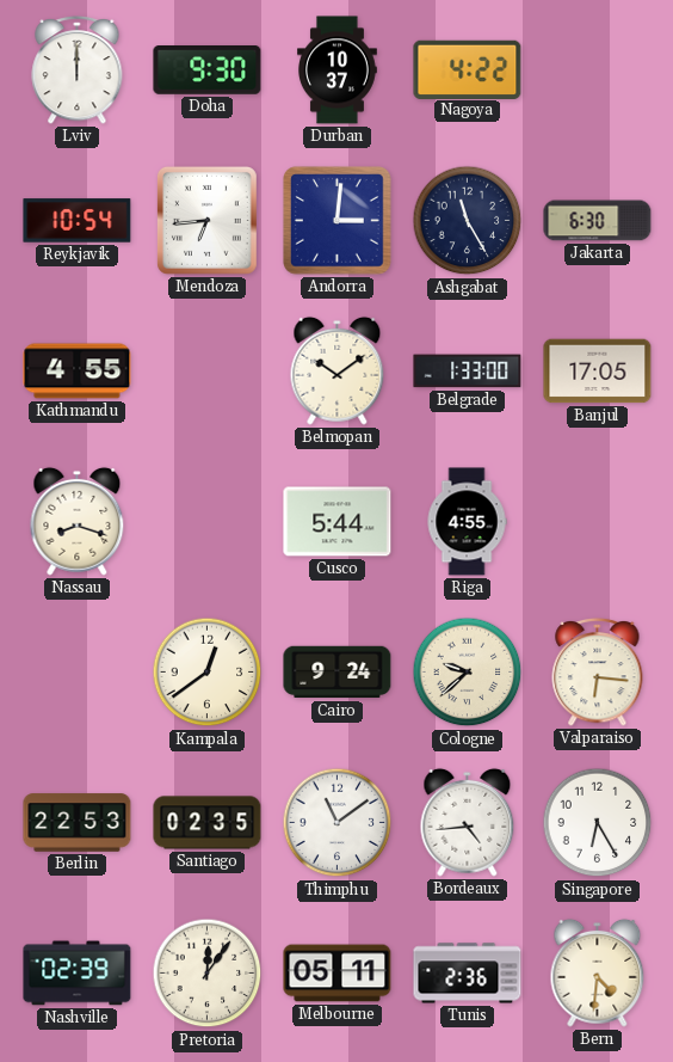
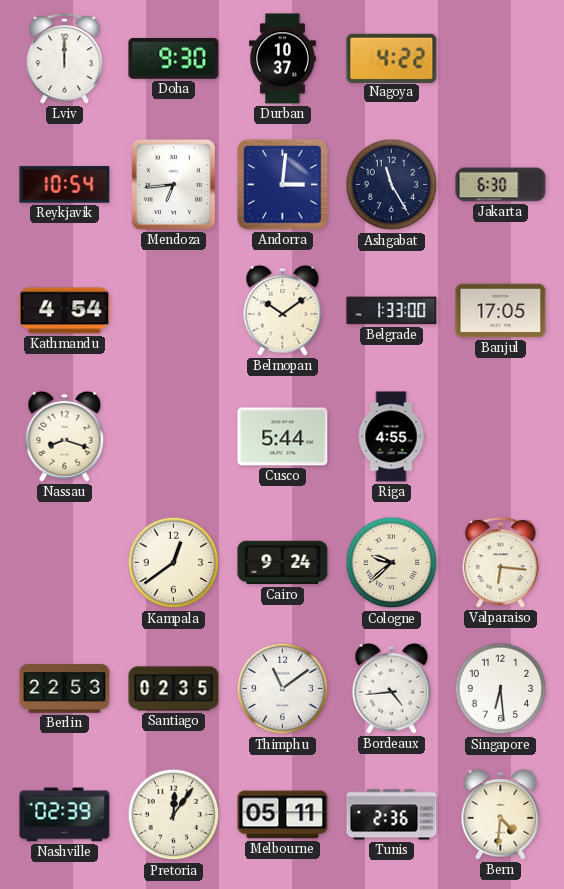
Kathmandu: 4:55 -> 4:54
Singapore: 6:25 -> 6:29
